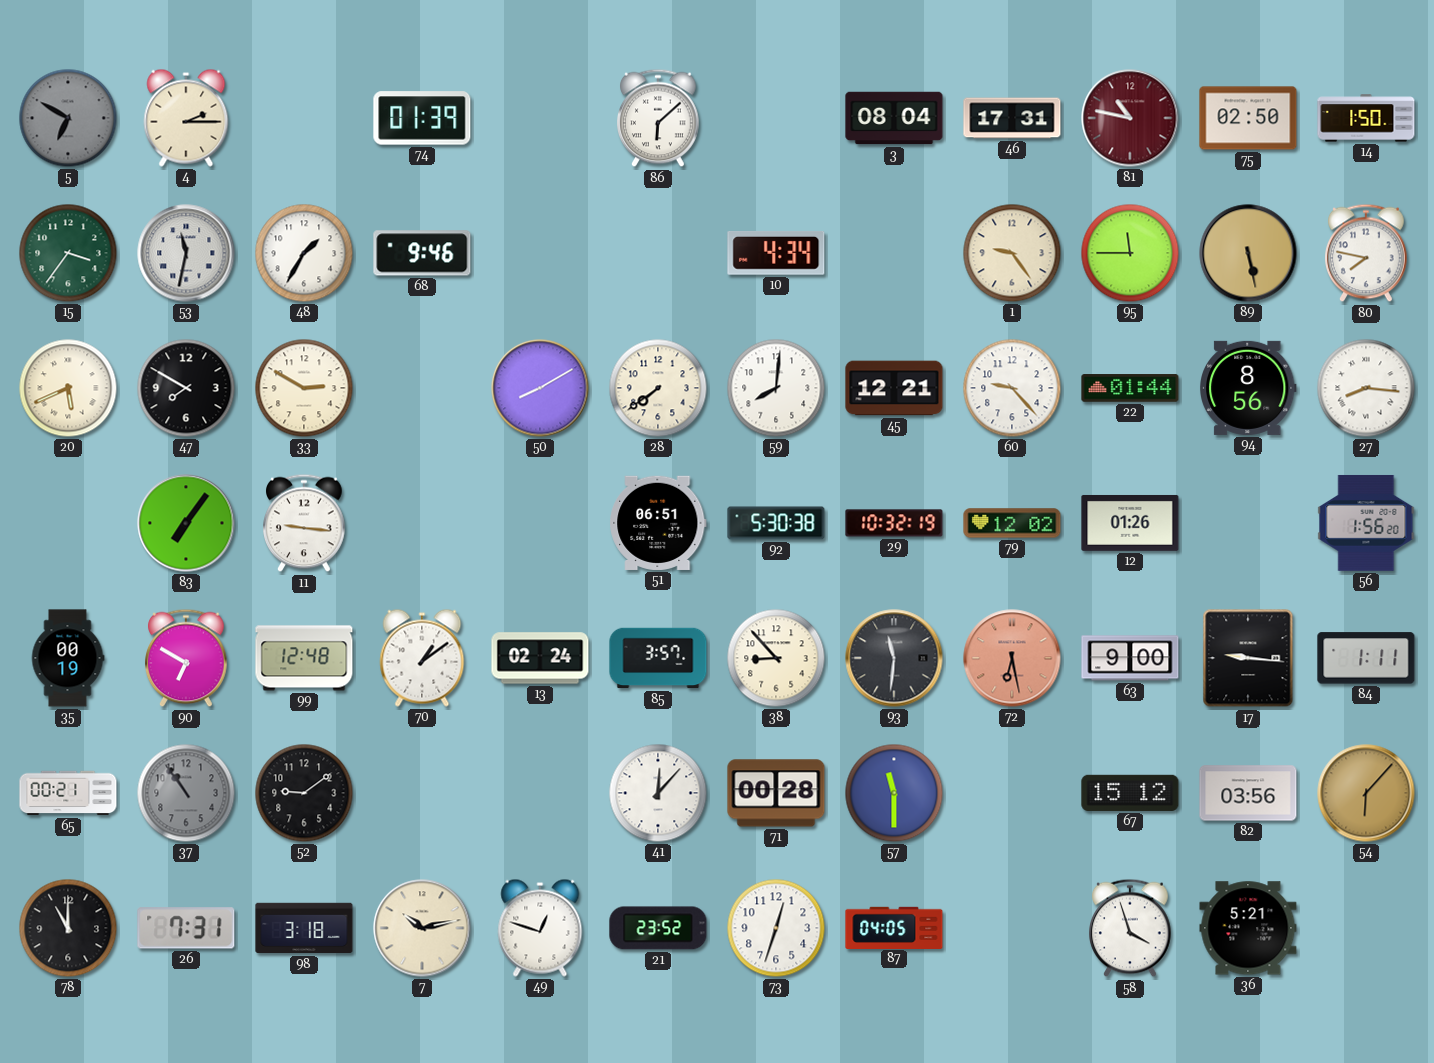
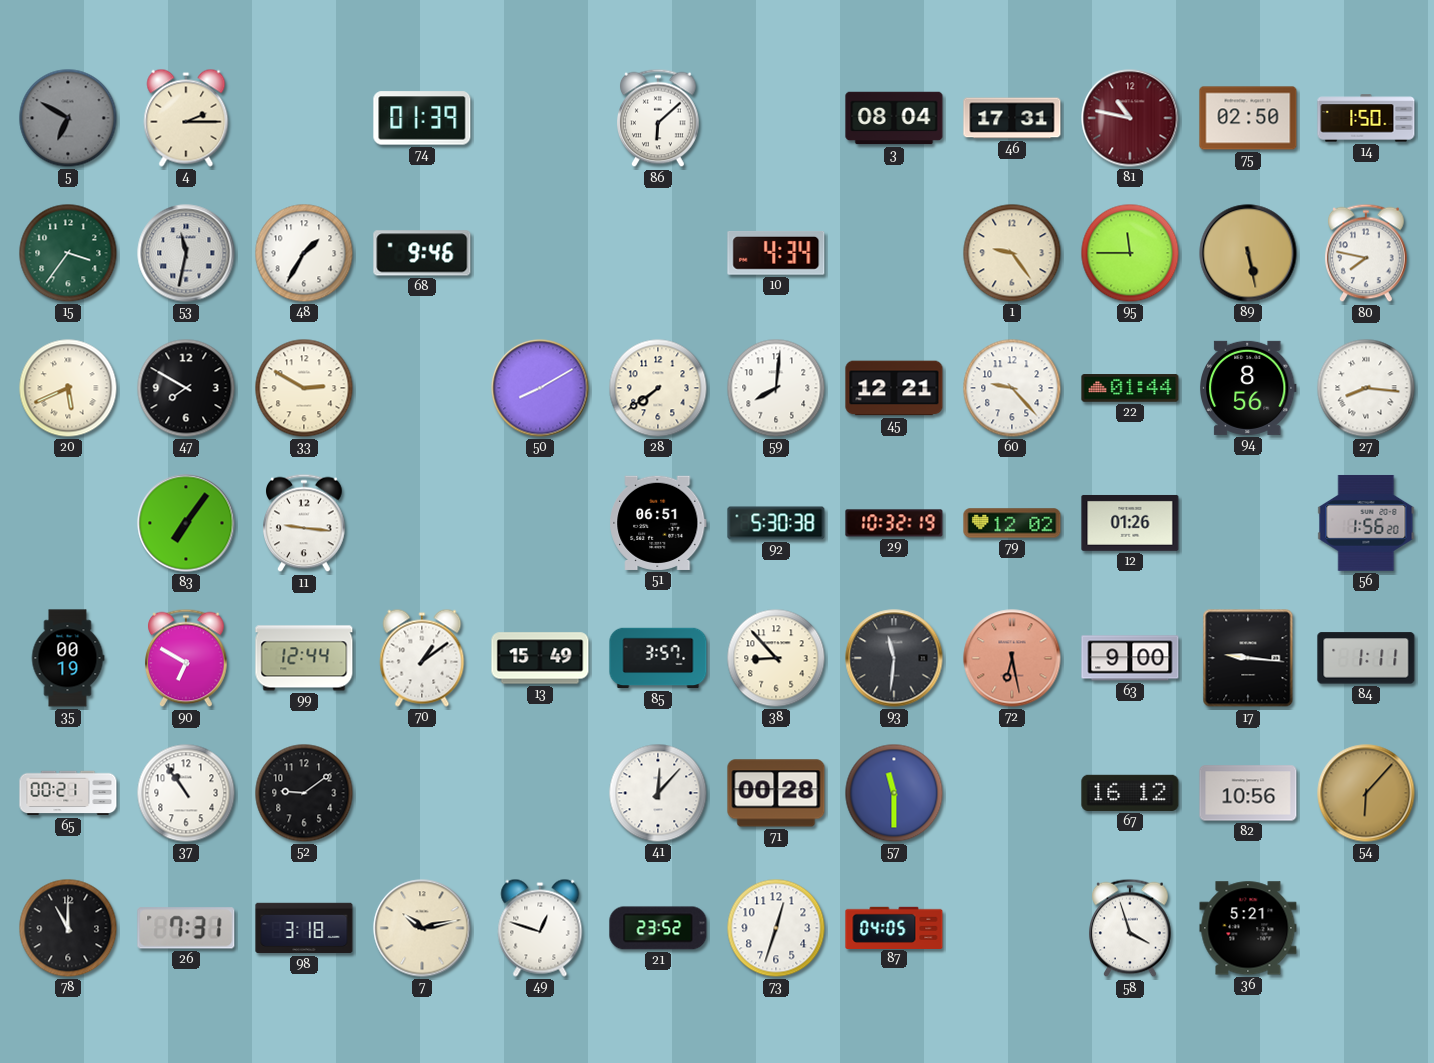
99: 12:48 -> 12:44
13: 02:24 -> 15:49
37 dial: grey -> white
67: 15:12 -> 16:12
82: 03:56 -> 10:56
